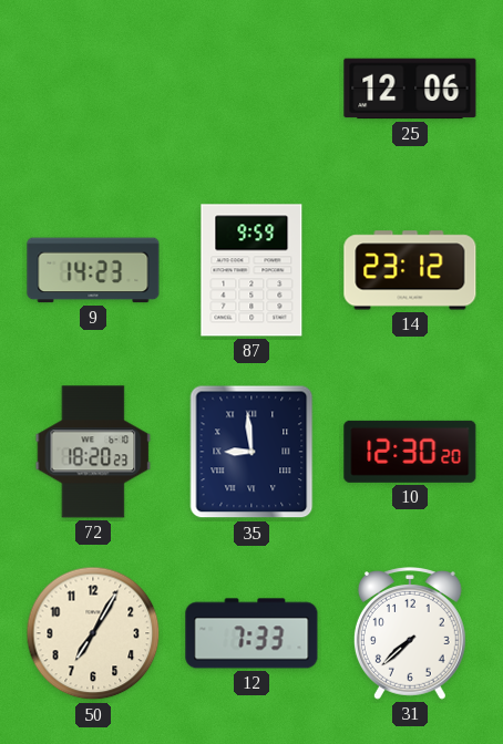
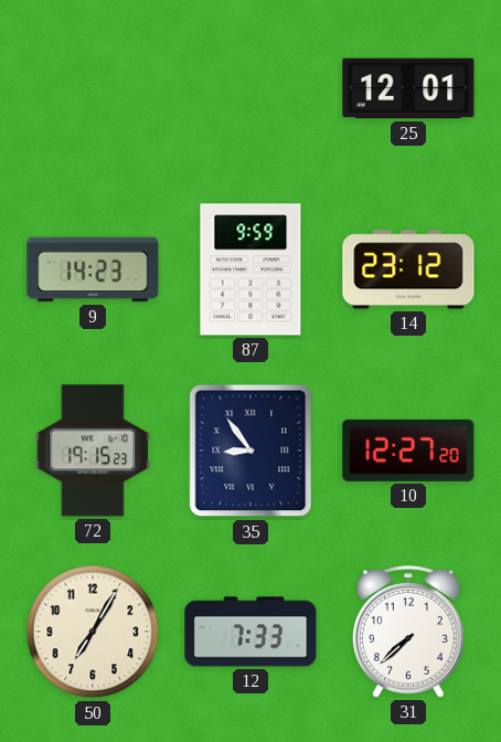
25: 12:06 -> 12:01
72: 18:20 -> 19:15
35: 8:59 -> 8:54
10: 12:30 -> 12:27
